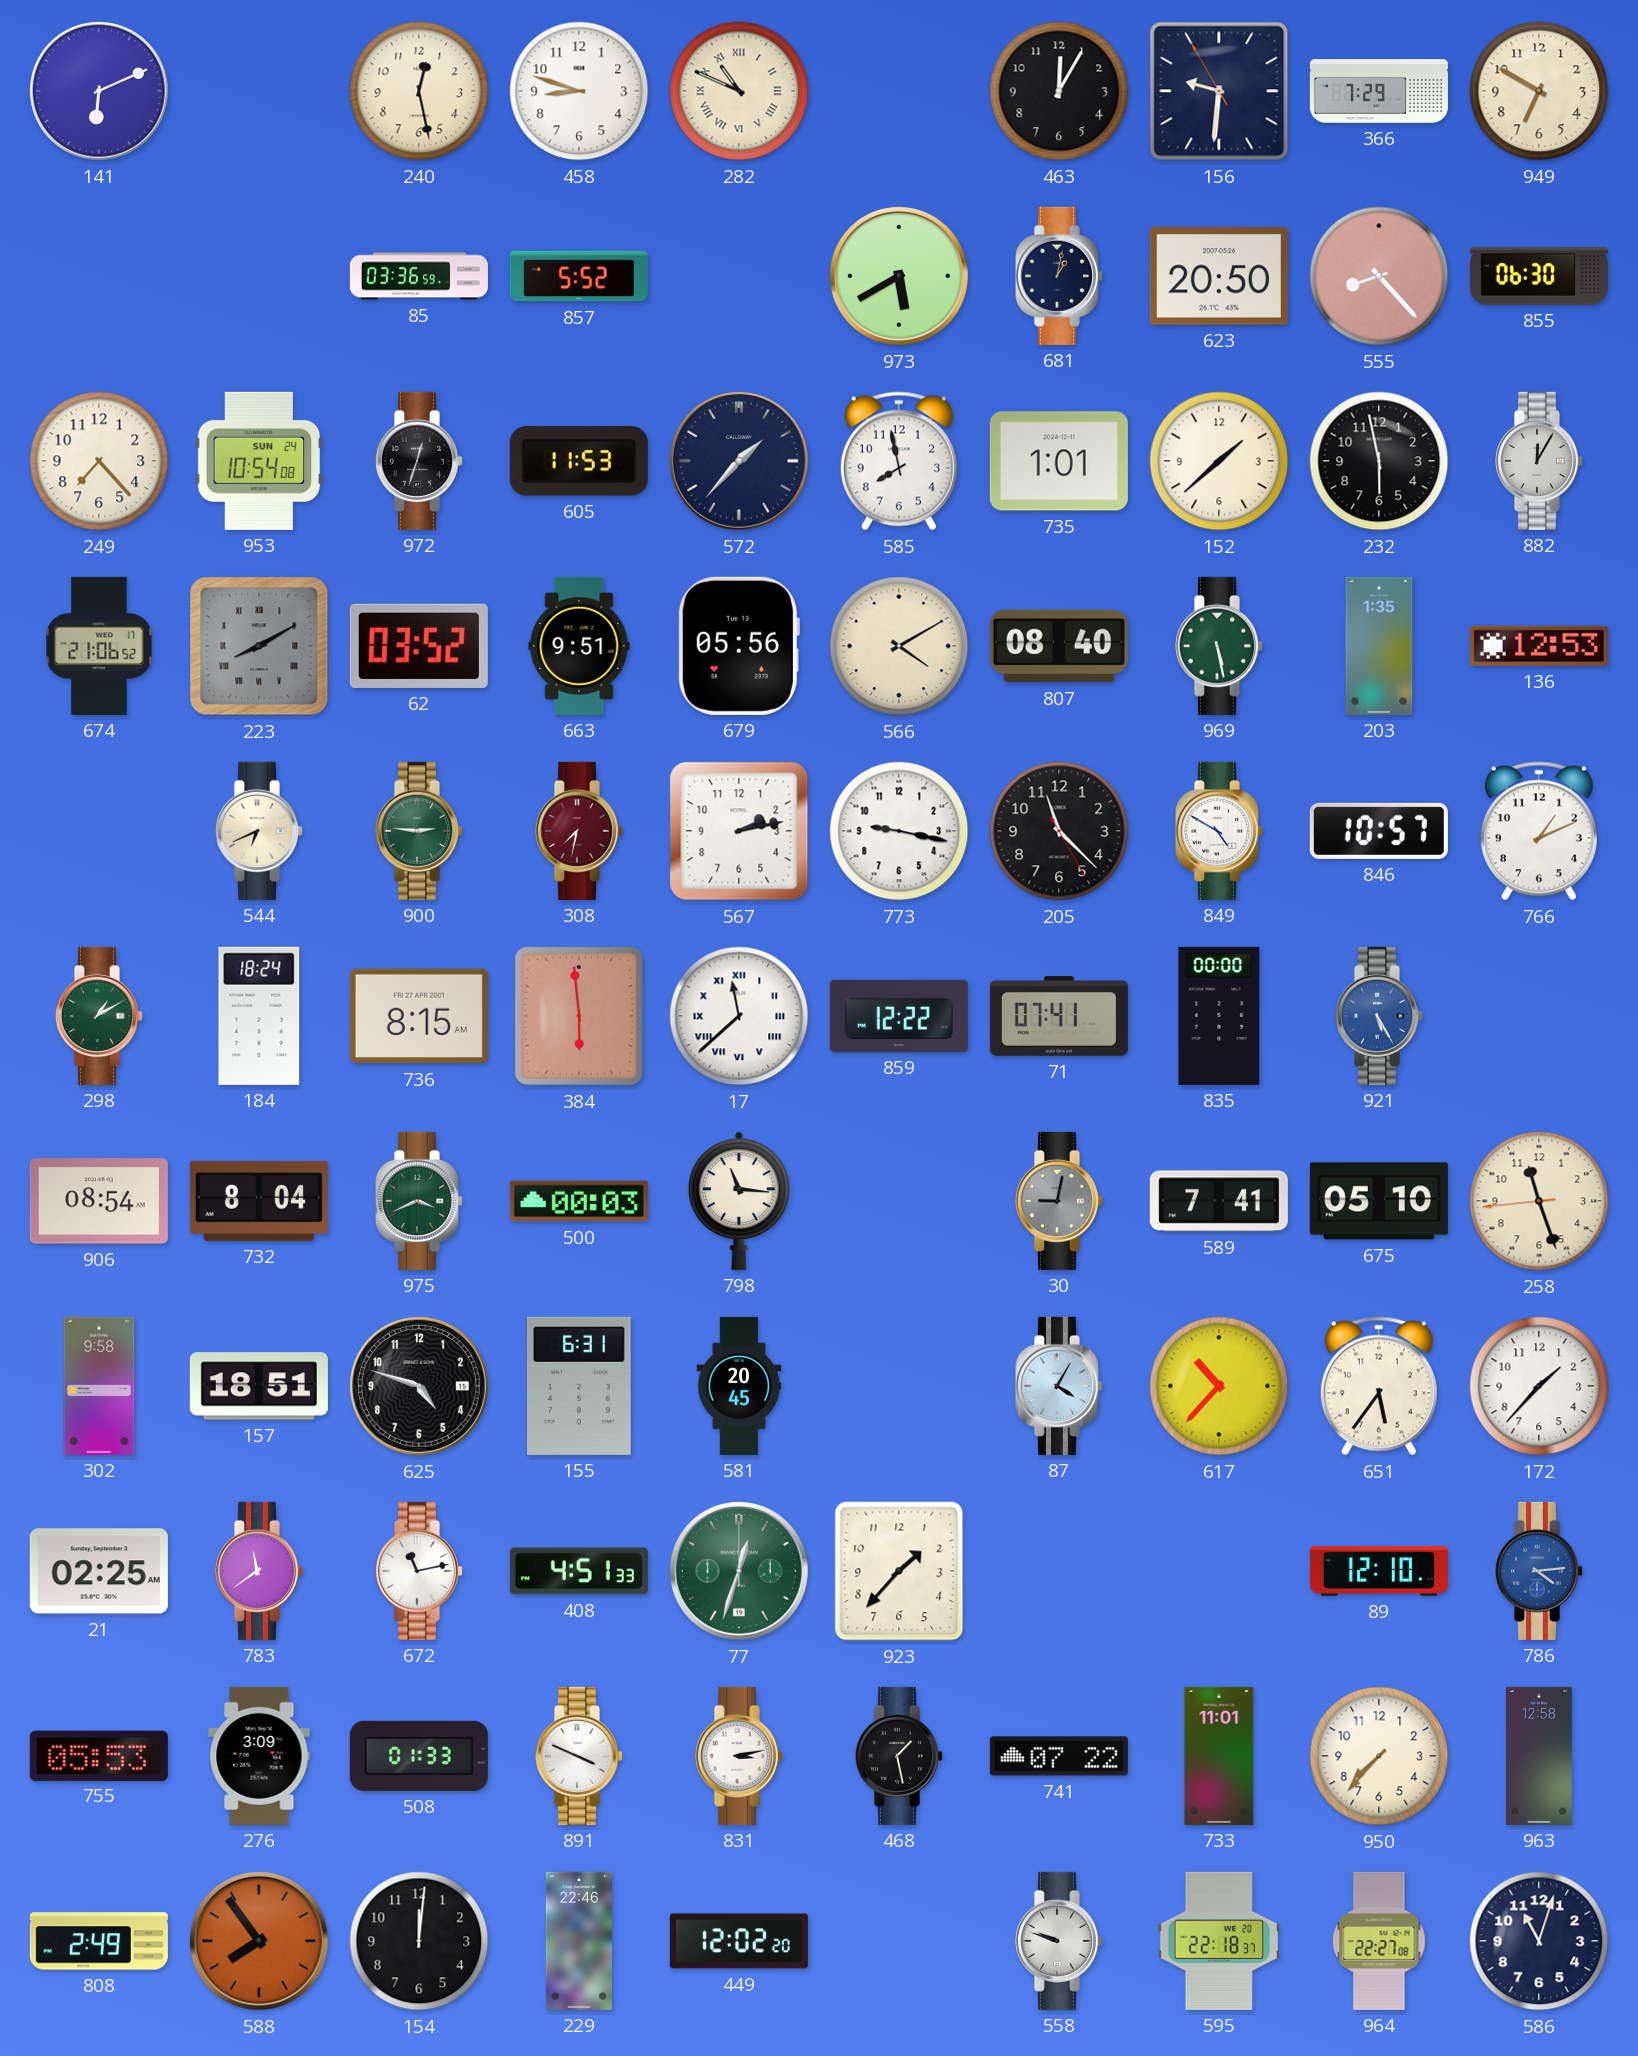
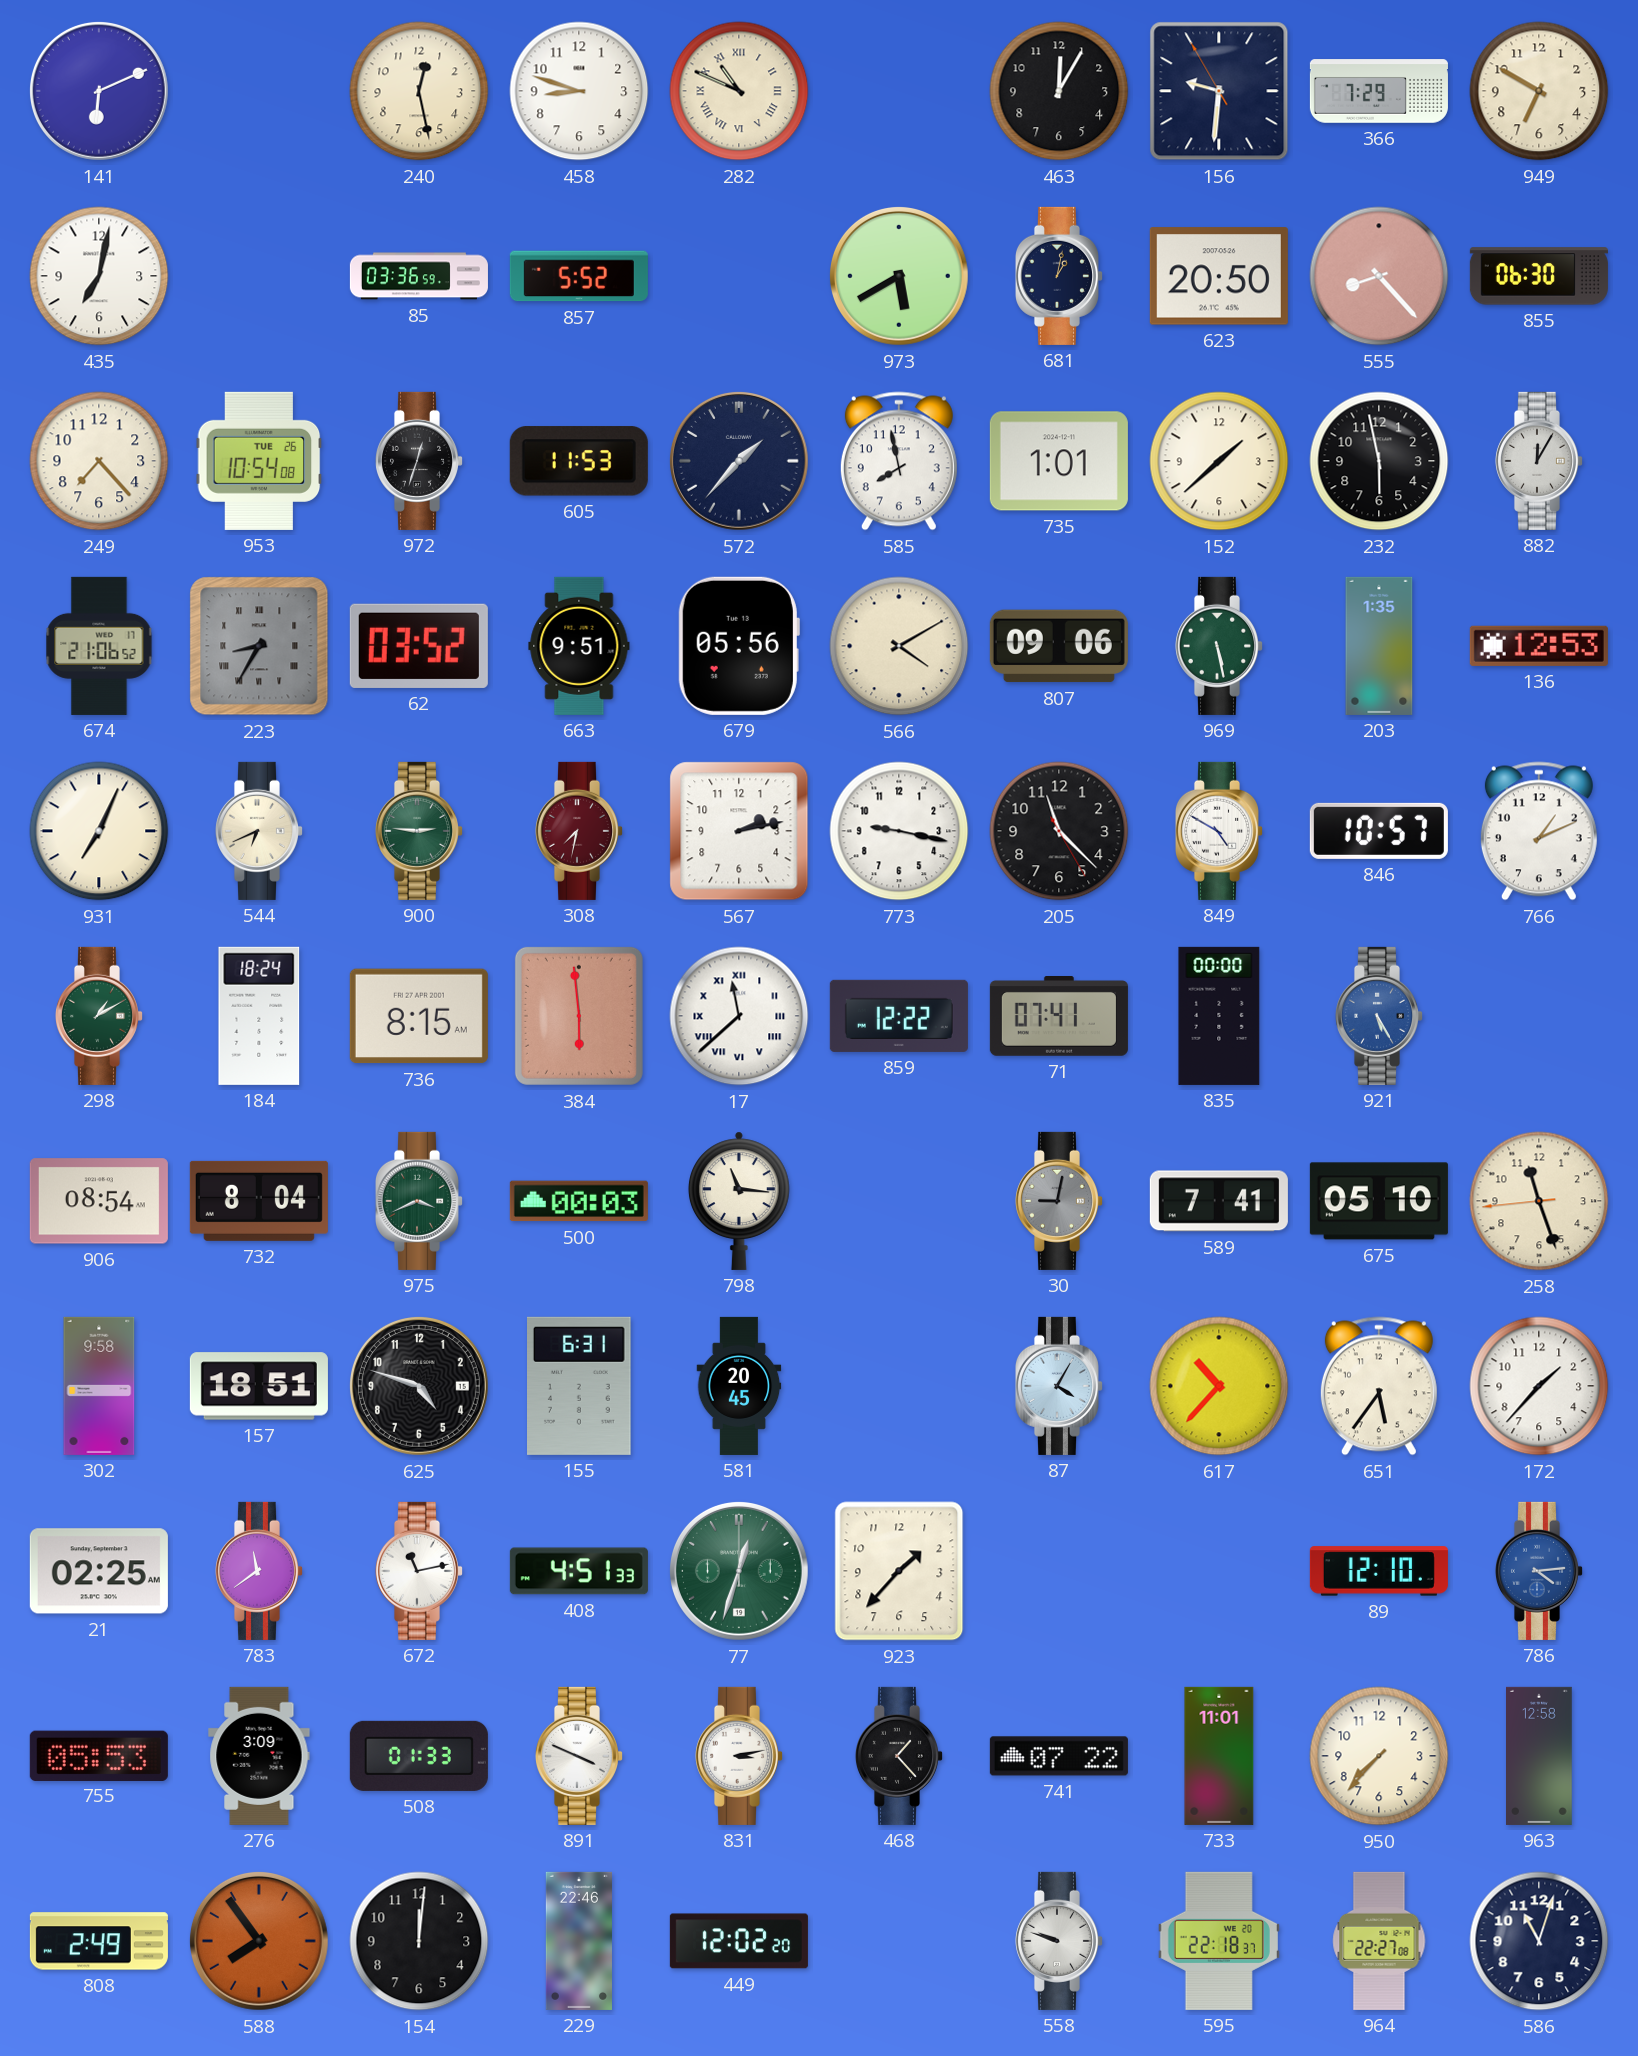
435: none -> 7:02
953 date: SUN 24 -> TUE 26
223: 8:10 -> 8:35
807: 08:40 -> 09:06
931: none -> 7:04
468: 1:28 -> 1:23
